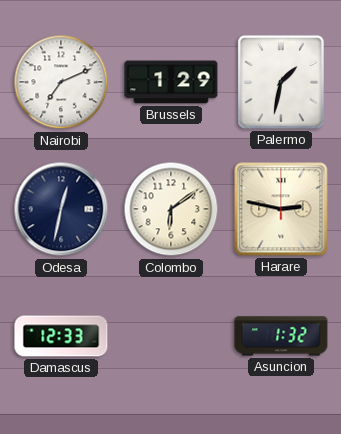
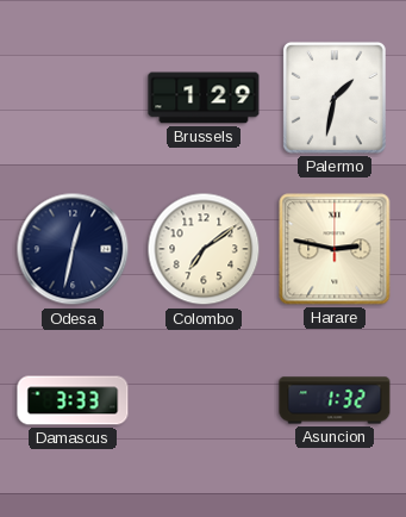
Nairobi: 7:11 -> none
Colombo: 6:09 -> 7:09
Damascus: 12:33 -> 3:33
